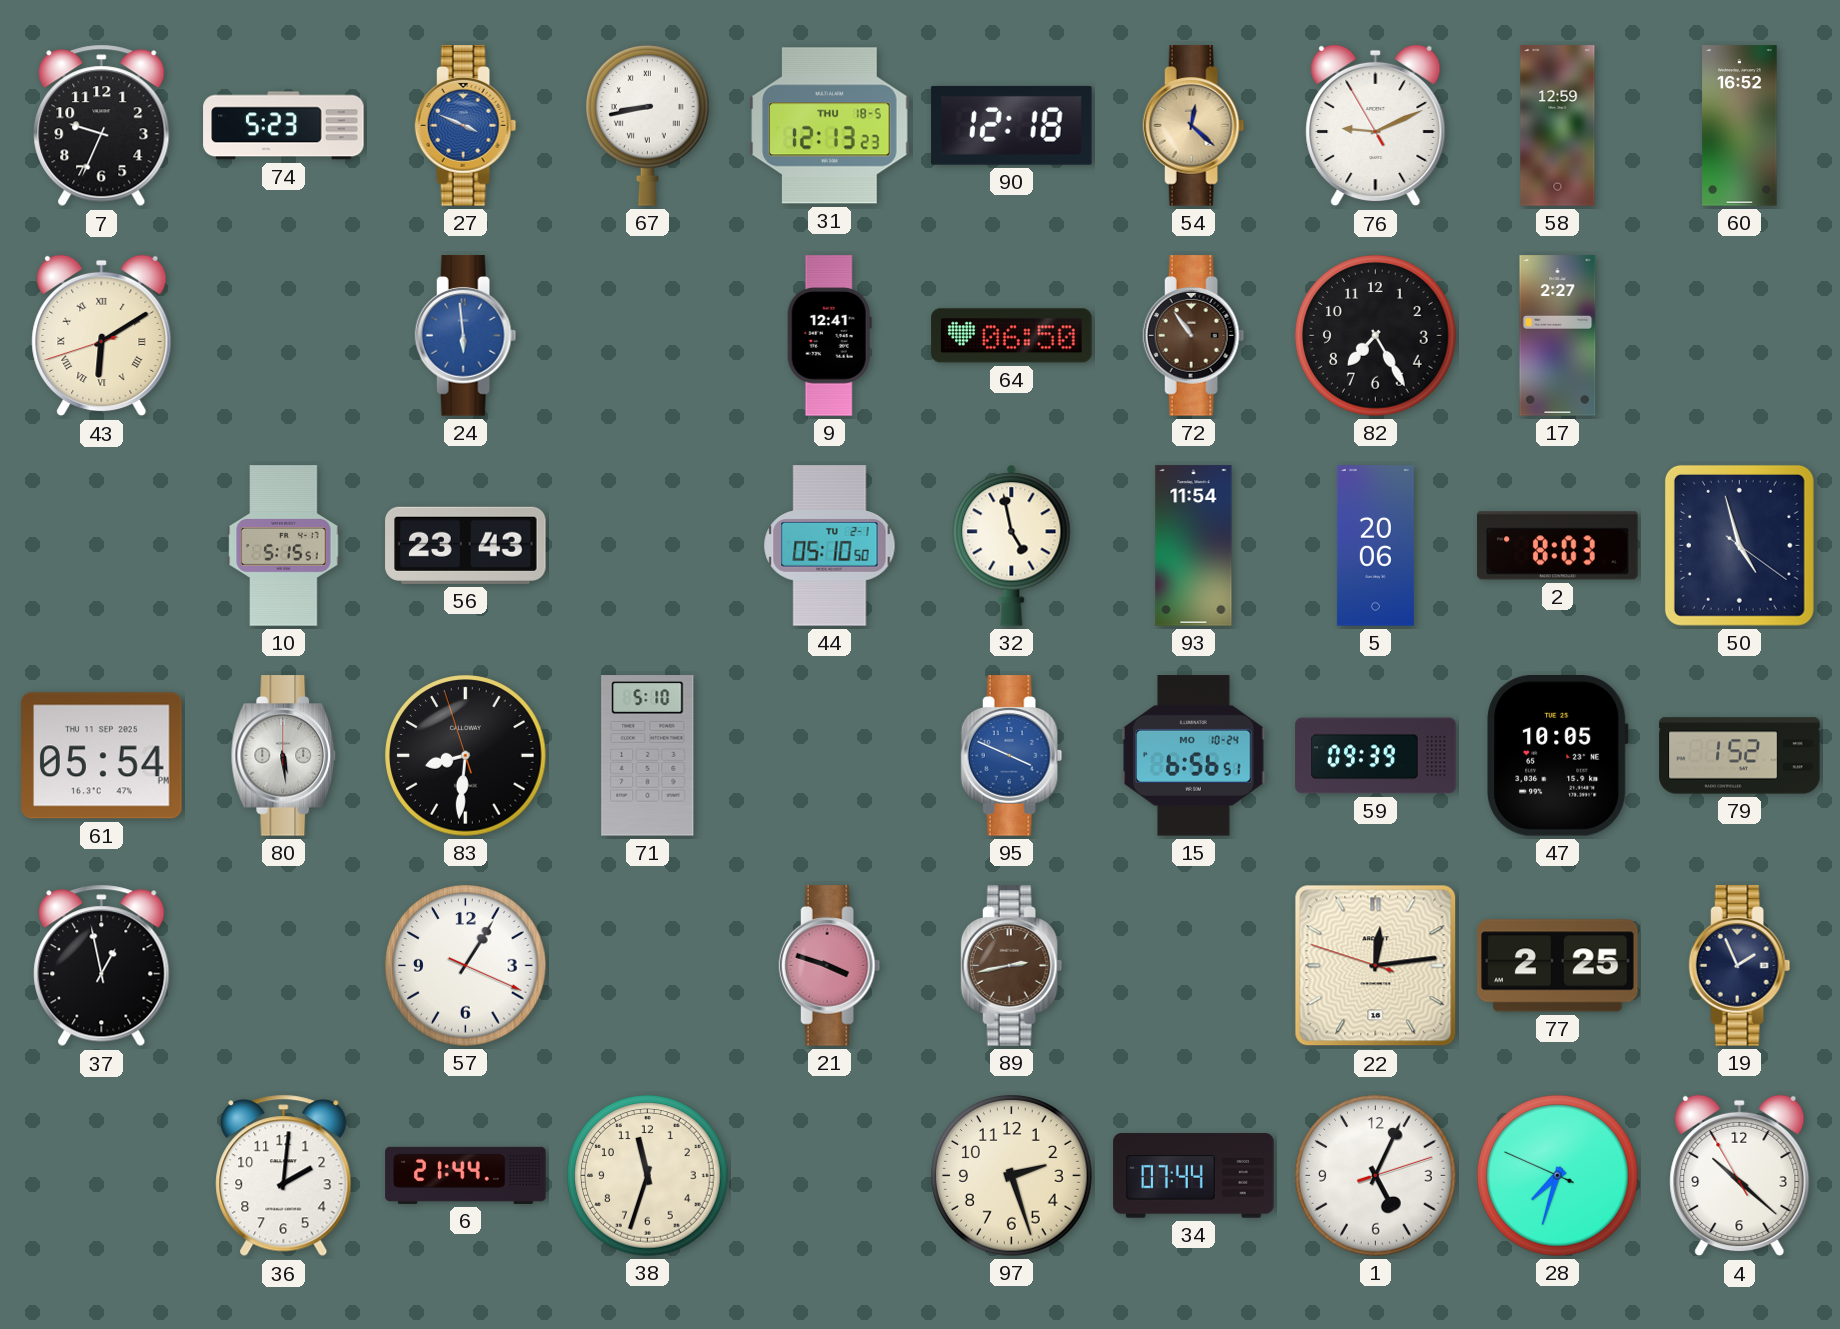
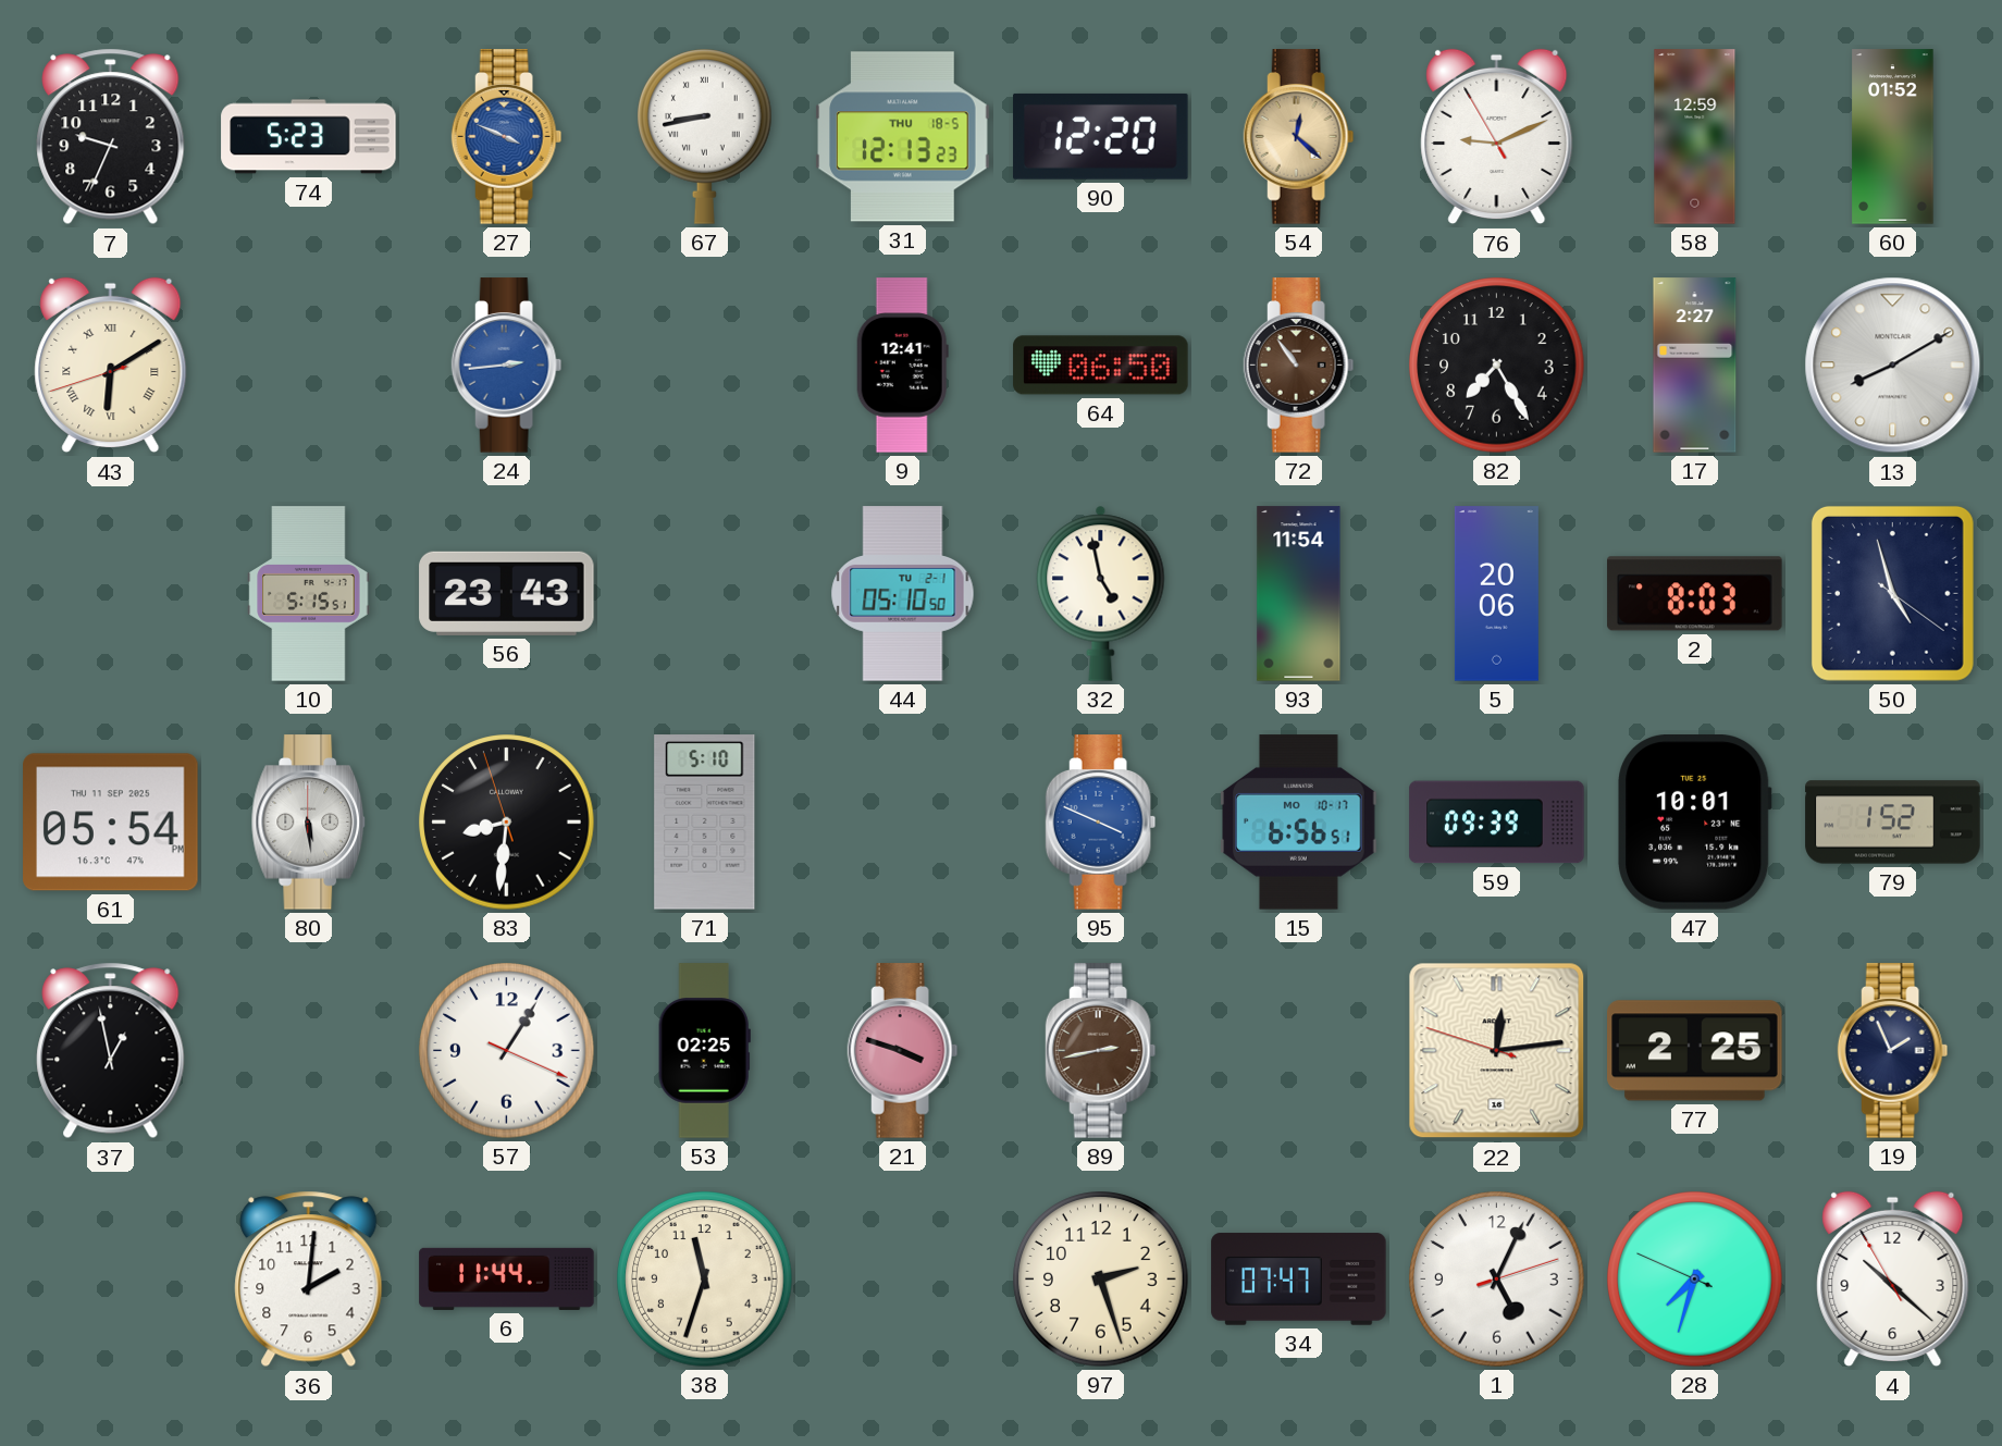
90: 12:18 -> 12:20
60: 16:52 -> 01:52
24: 5:59 -> 2:44
13: none -> 8:10
15 date: MO 10-24 -> MO 10-17
47: 10:05 -> 10:01
53: none -> 02:25
6: 21:44 -> 11:44
34: 07:44 -> 07:47
